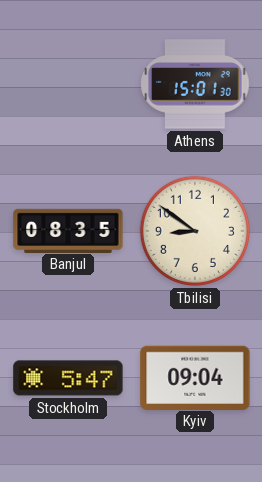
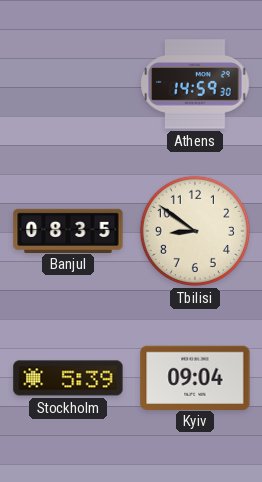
Athens: 15:01 -> 14:59
Stockholm: 5:47 -> 5:39
